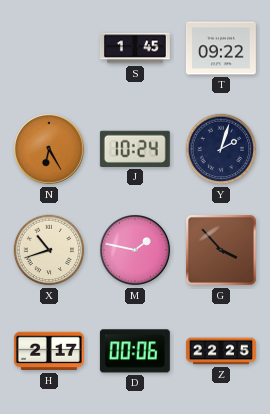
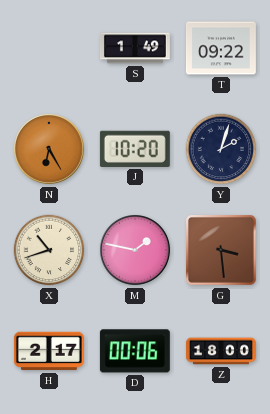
S: 1:45 -> 1:49
J: 10:24 -> 10:20
G: 3:53 -> 3:29
Z: 22:25 -> 18:00
